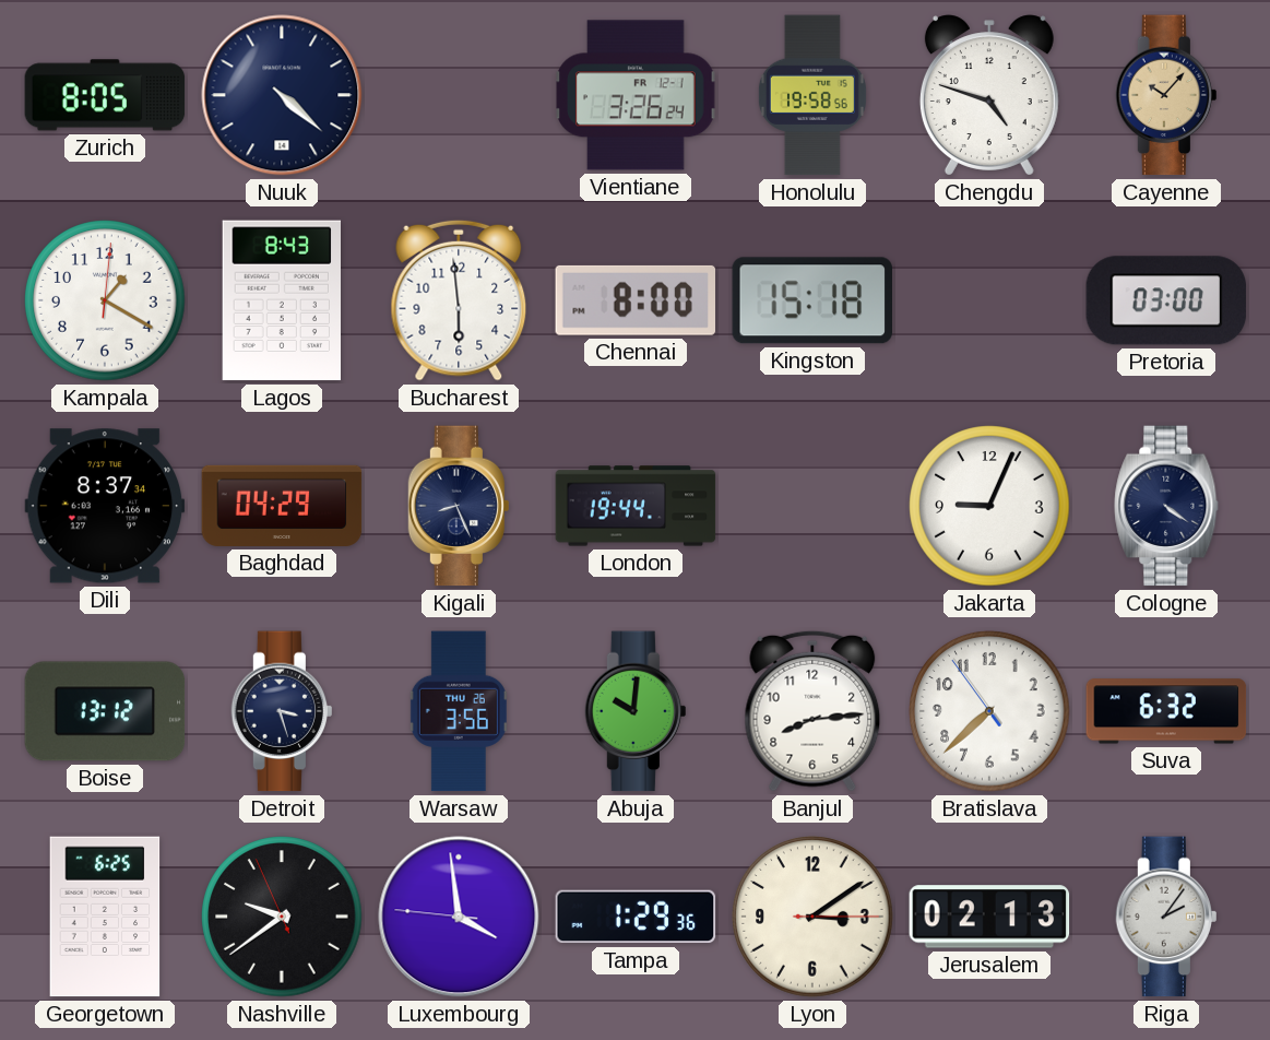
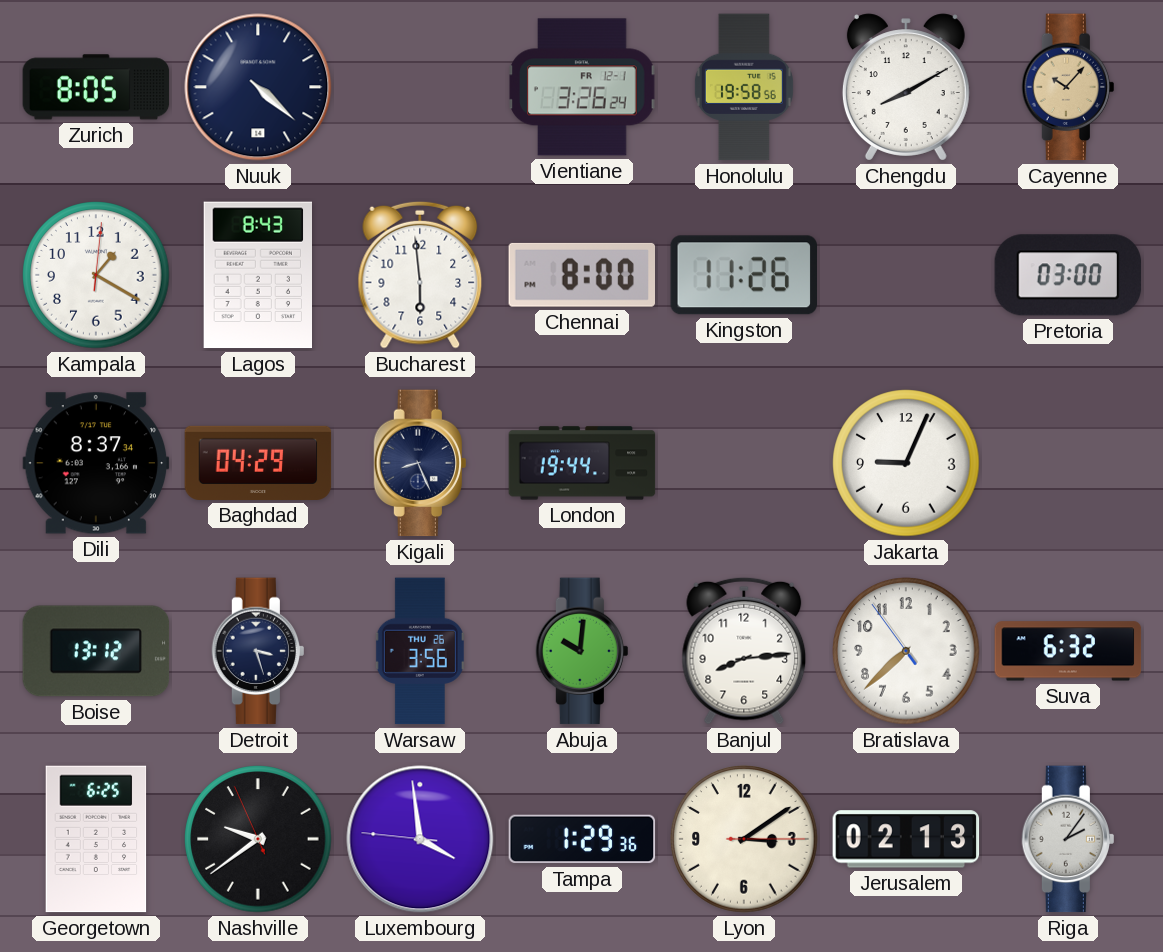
Chengdu: 4:48 -> 8:10
Kingston: 15:18 -> 11:26
Cologne: 4:21 -> none
